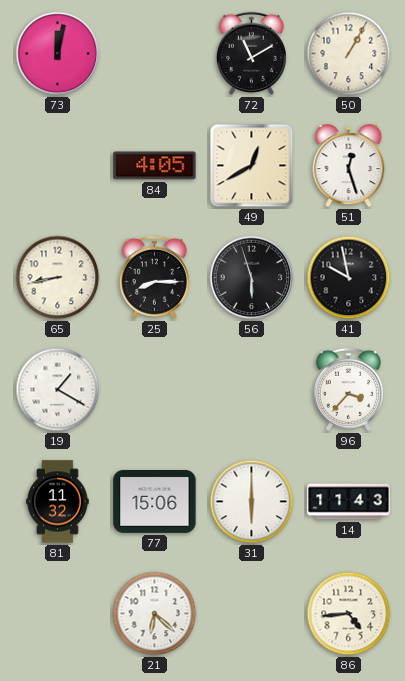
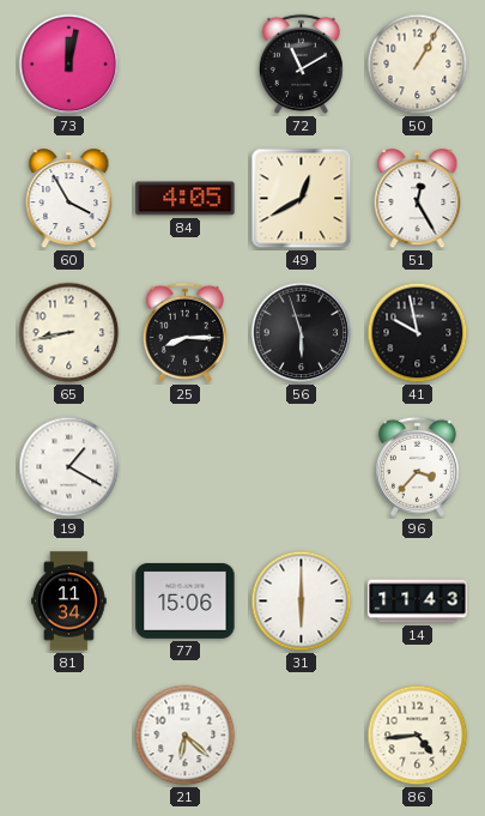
60: none -> 3:55
51: 12:27 -> 12:25
81: 11:32 -> 11:34
